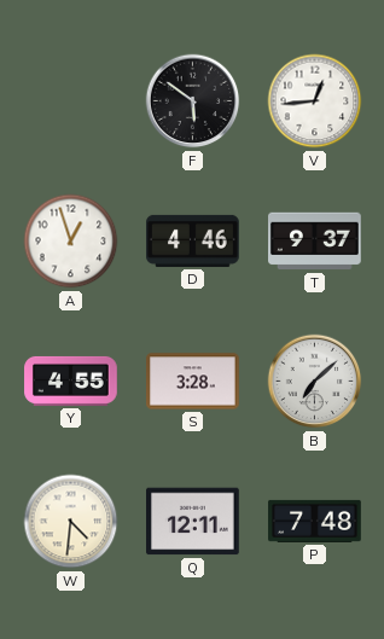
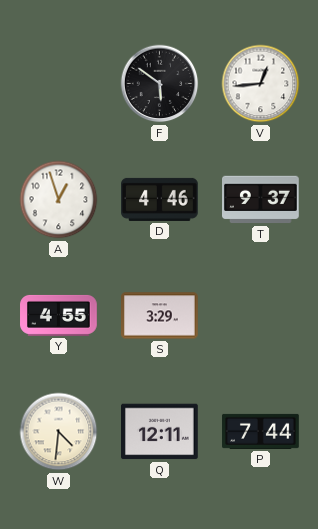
S: 3:28 -> 3:29
B: 7:08 -> none
P: 7:48 -> 7:44
